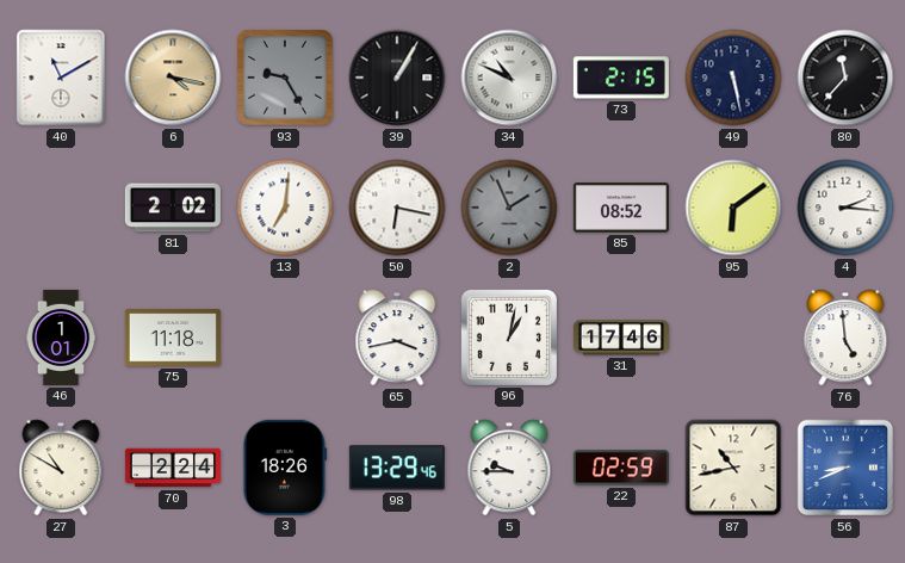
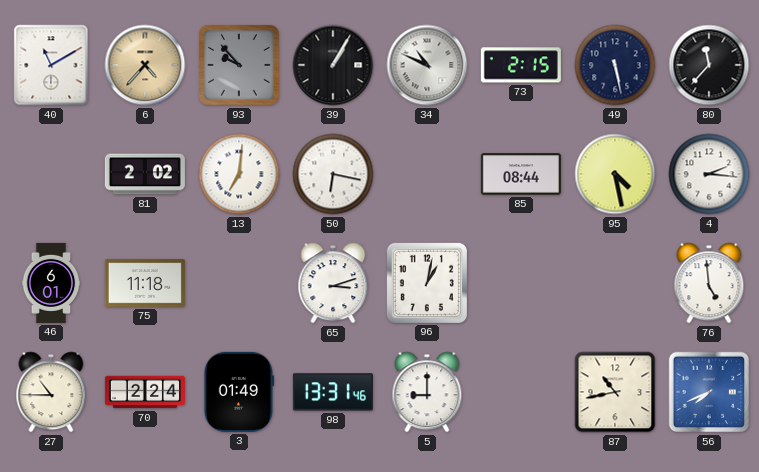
6: 4:17 -> 4:37
93: 9:25 -> 9:53
2: 1:56 -> none
85: 08:52 -> 08:44
95: 6:09 -> 4:28
46: 1:01 -> 6:01
65: 3:43 -> 3:12
31: 17:46 -> none
27: 10:50 -> 10:45
3: 18:26 -> 01:49
98: 13:29 -> 13:31
5: 9:45 -> 9:00
22: 02:59 -> none
56: 8:41 -> 7:41
